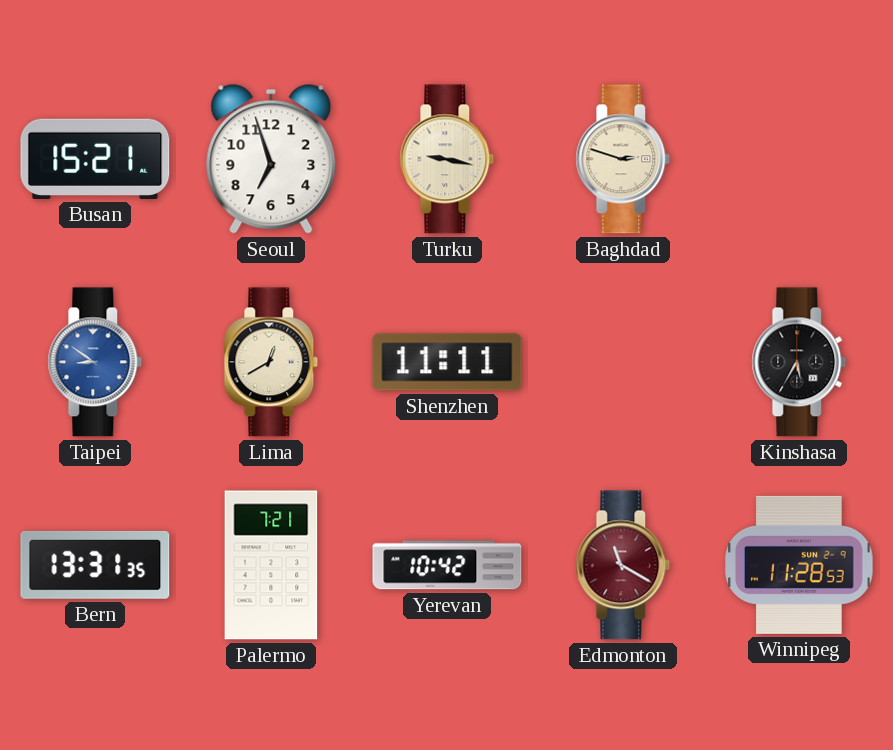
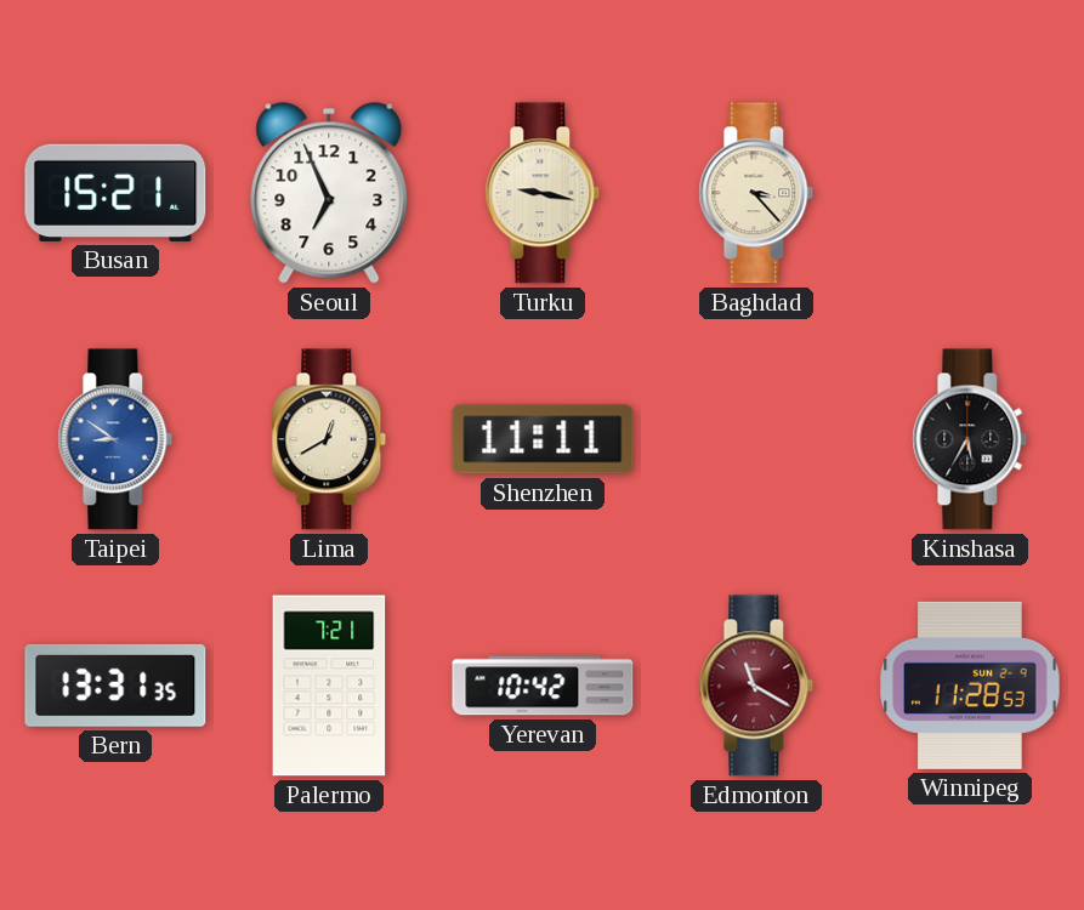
Seoul: 6:57 -> 6:56
Baghdad: 2:48 -> 3:23
